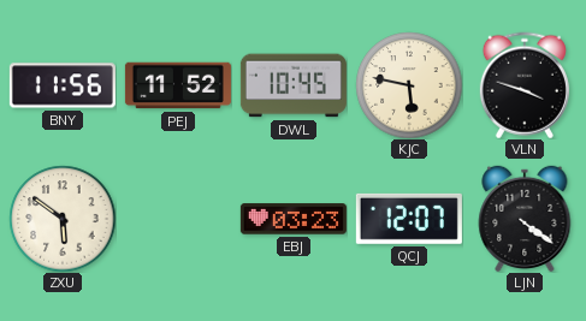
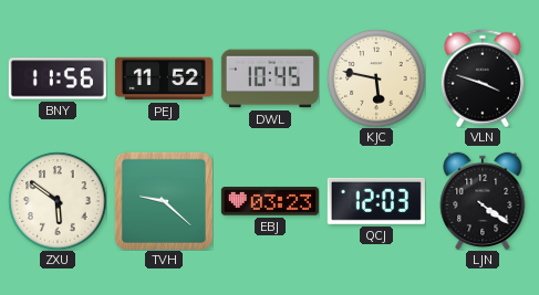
TVH: none -> 9:22
QCJ: 12:07 -> 12:03
